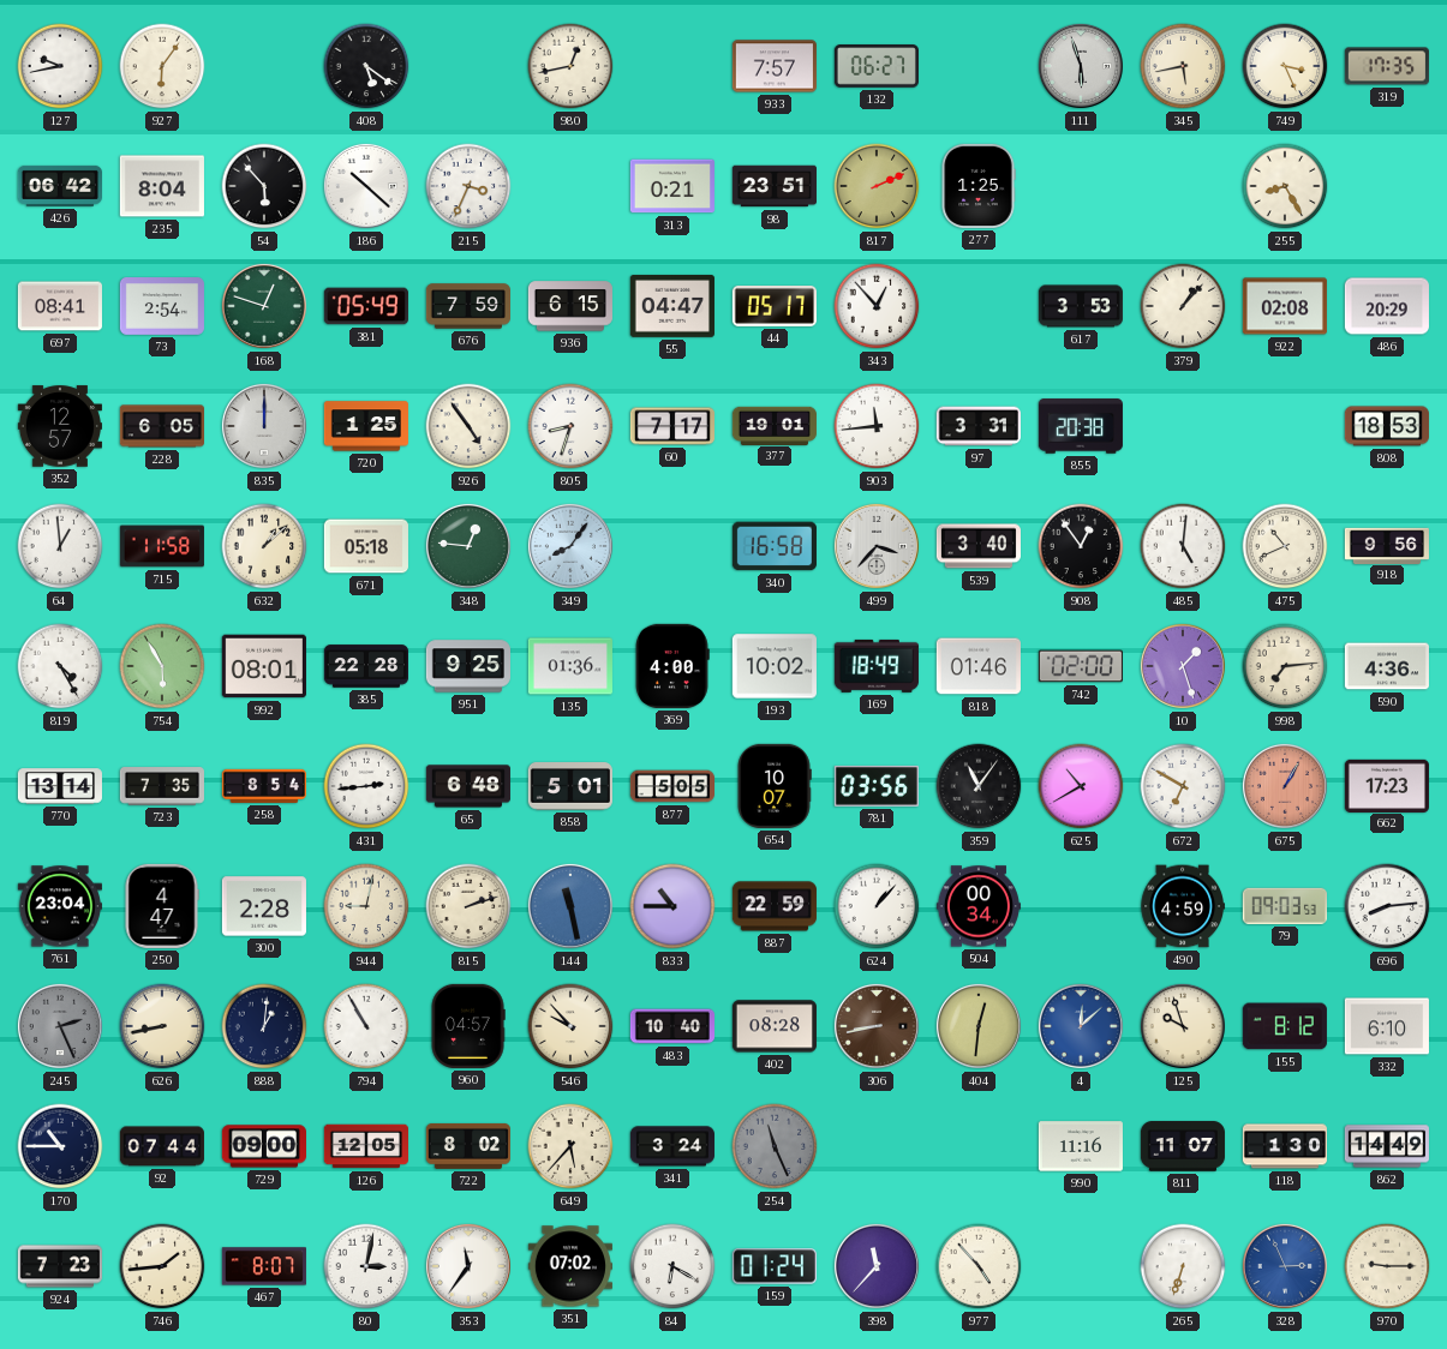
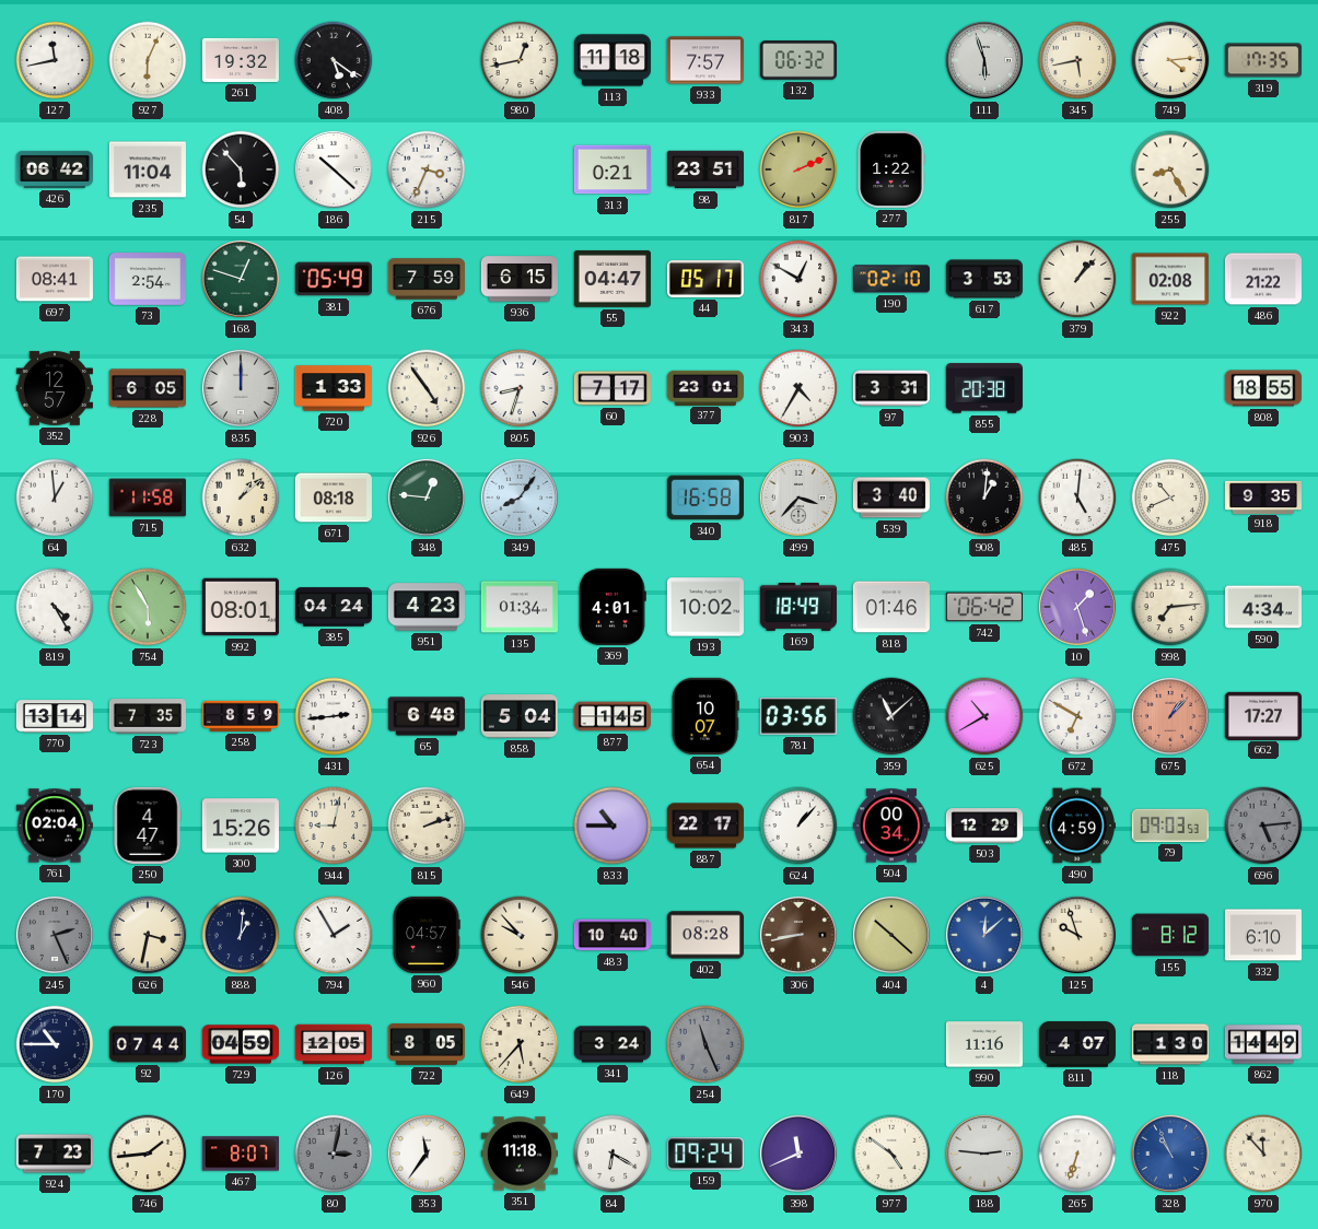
127: 9:43 -> 11:43
927: 6:06 -> 6:04
261: none -> 19:32
113: none -> 11:18
132: 06:27 -> 06:32
749: 3:26 -> 4:14
235: 8:04 -> 11:04
277: 1:25 -> 1:22
343: 12:53 -> 12:50
190: none -> 02:10
486: 20:29 -> 21:22
720: 1:25 -> 1:33
377: 19:01 -> 23:01
903: 11:44 -> 4:35
808: 18:53 -> 18:55
671: 05:18 -> 08:18
908: 12:54 -> 1:01
918: 9:56 -> 9:35
385: 22:28 -> 04:24
951: 9:25 -> 4:23
135: 01:36 -> 01:34
369: 4:00 -> 4:01
742: 02:00 -> 06:42
590: 4:36 -> 4:34
258: 8:54 -> 8:59
858: 5:01 -> 5:04
877: 5:05 -> 1:45
359: 11:06 -> 11:08
675: 1:05 -> 1:07
662: 17:23 -> 17:27
761: 23:04 -> 02:04
300: 2:28 -> 15:26
144: 11:28 -> none
887: 22:59 -> 22:17
503: none -> 12:29
696: 8:14 -> 5:14
696 dial: white -> grey
626: 8:43 -> 3:32
794: 10:55 -> 1:55
404: 12:31 -> 10:22
729: 09:00 -> 04:59
722: 8:02 -> 8:05
811: 11:07 -> 4:07
80 dial: white -> grey
351: 07:02 -> 11:18
159: 01:24 -> 09:24
398: 11:37 -> 11:41
977: 4:53 -> 4:51
188: none -> 2:46
328: 2:56 -> 10:56
970: 9:15 -> 11:53
